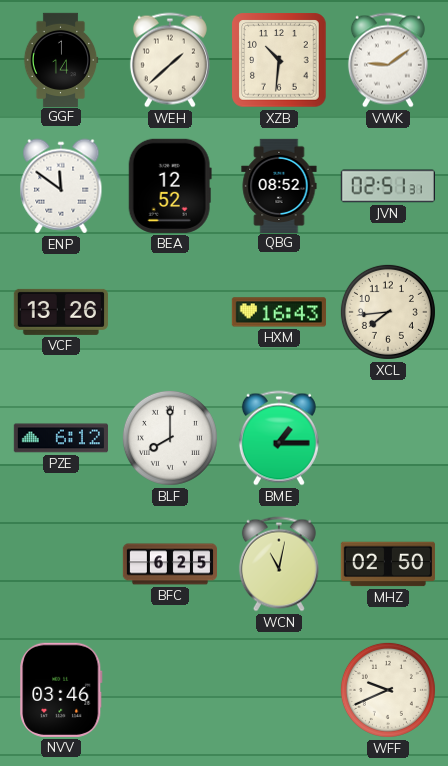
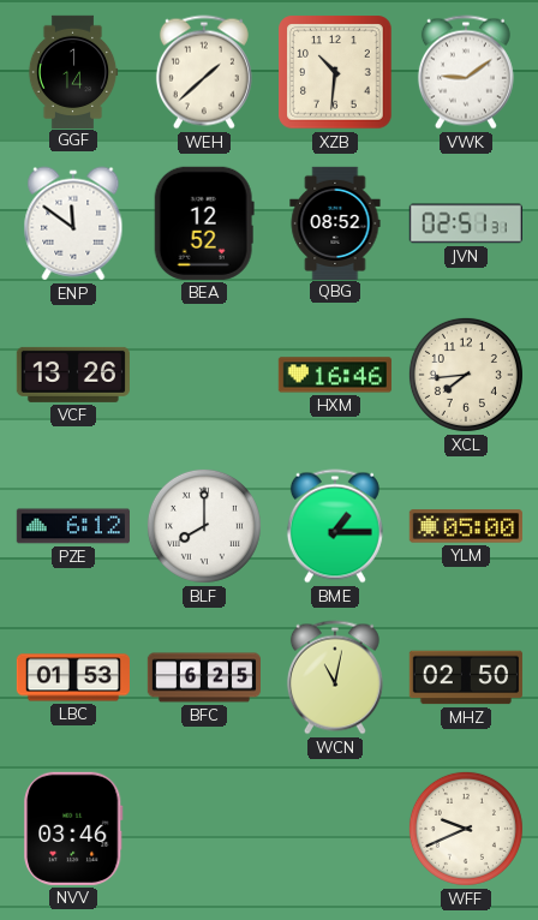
HXM: 16:43 -> 16:46
YLM: none -> 05:00
LBC: none -> 01:53
